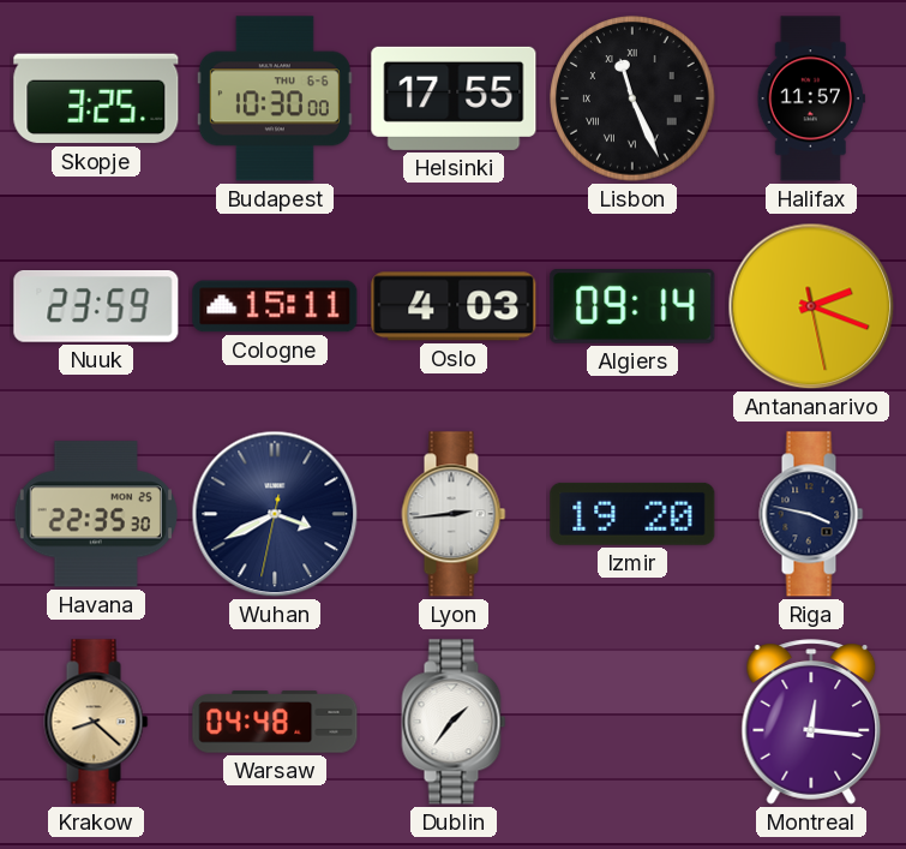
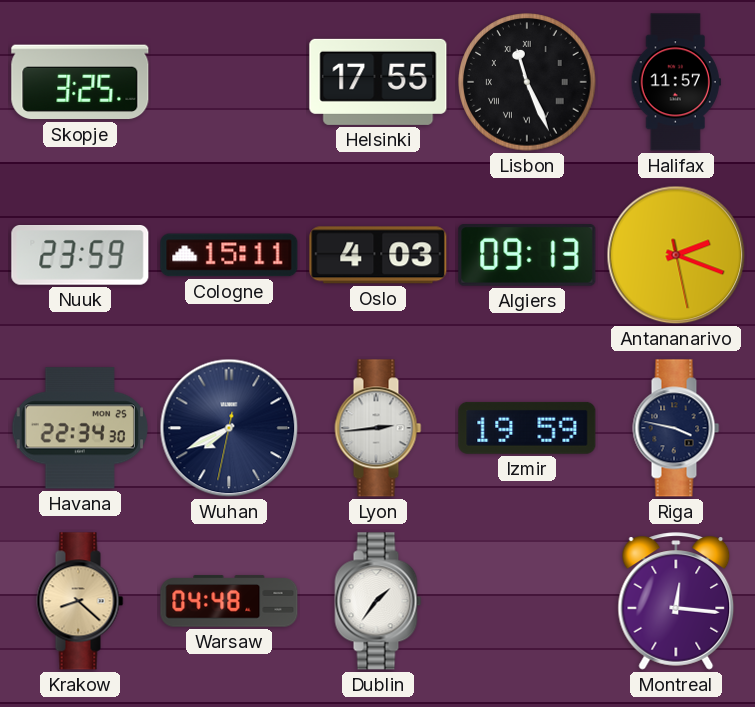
Budapest: 10:30 -> none
Algiers: 09:14 -> 09:13
Havana: 22:35 -> 22:34
Wuhan: 3:40 -> 7:40
Izmir: 19:20 -> 19:59
